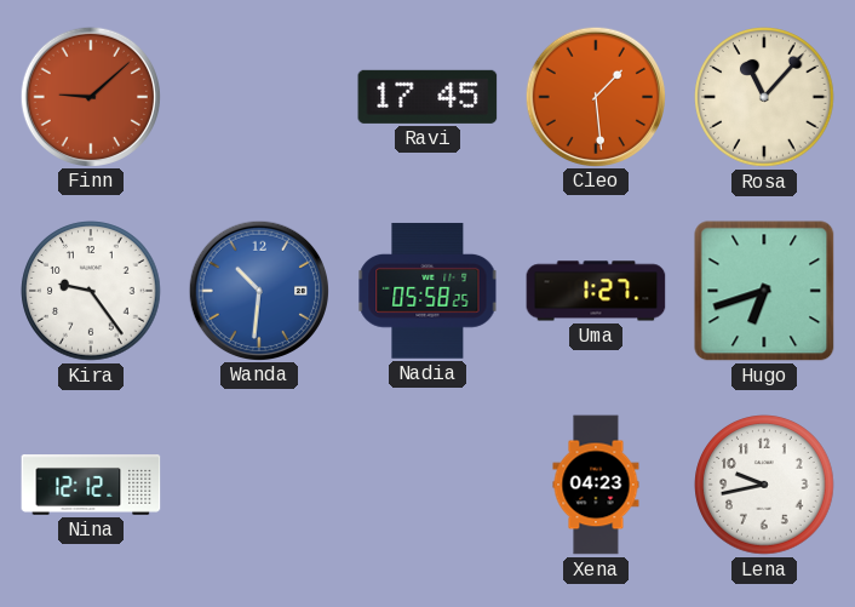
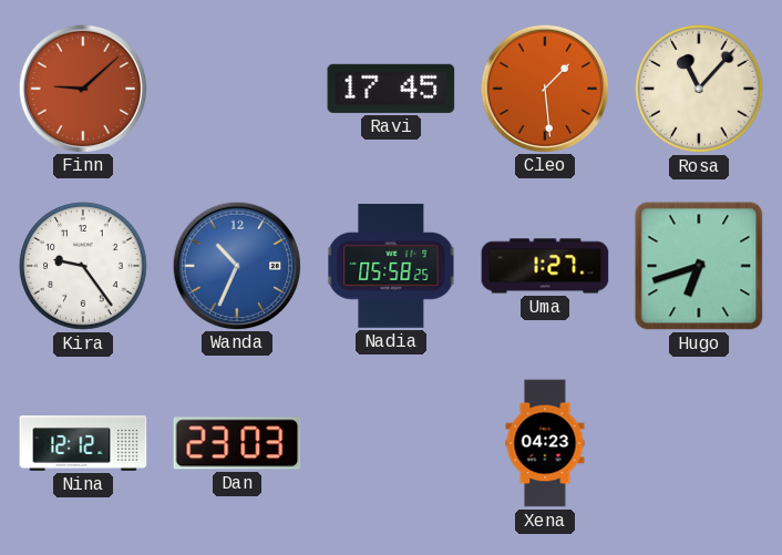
Wanda: 10:31 -> 10:34
Dan: none -> 23:03
Lena: 9:43 -> none
